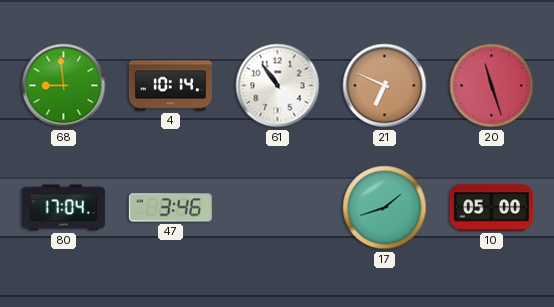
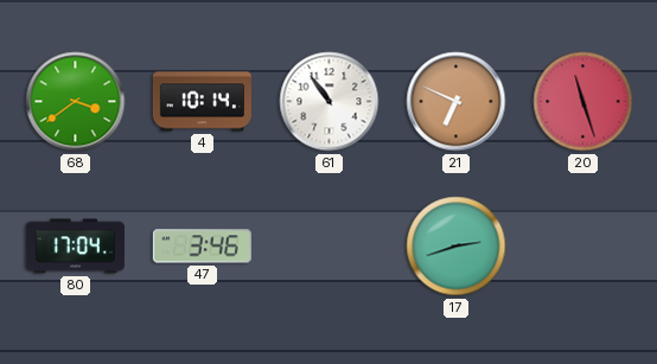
68: 8:59 -> 3:39
17: 1:42 -> 2:42
10: 05:00 -> none
